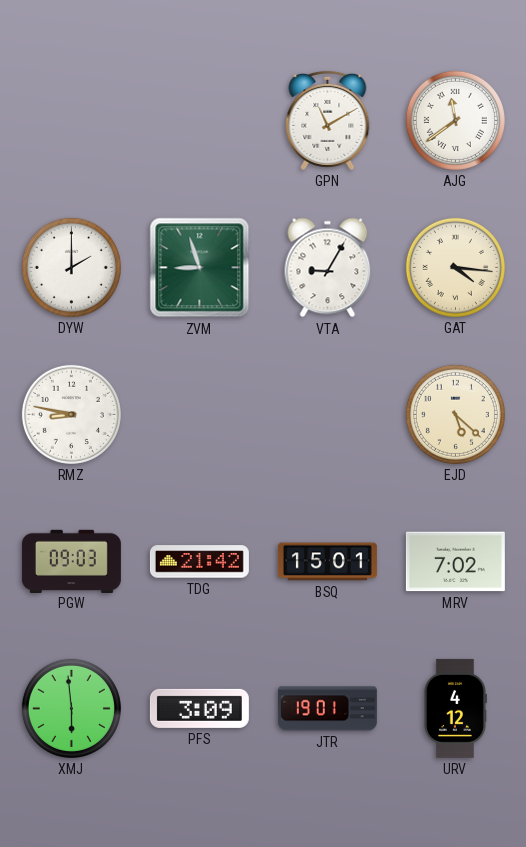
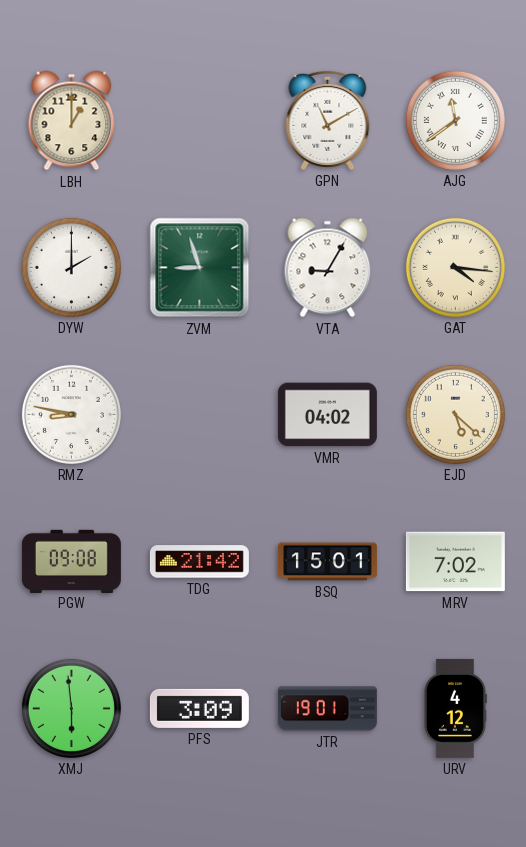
LBH: none -> 1:00
VMR: none -> 04:02
PGW: 09:03 -> 09:08
